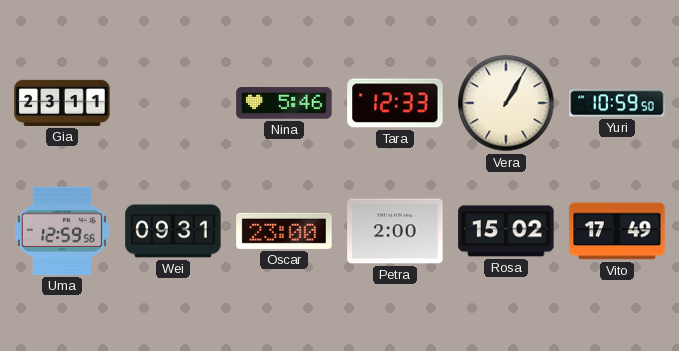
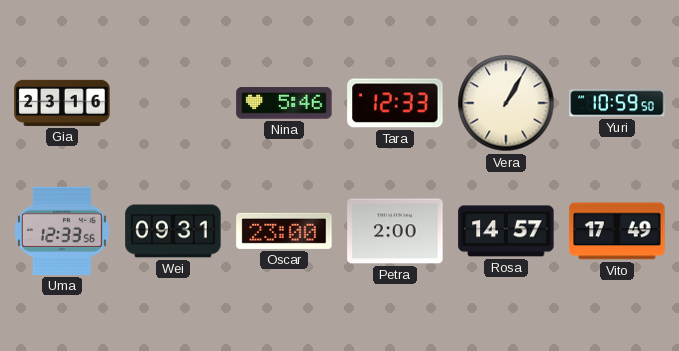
Gia: 23:11 -> 23:16
Uma: 12:59 -> 12:33
Rosa: 15:02 -> 14:57
